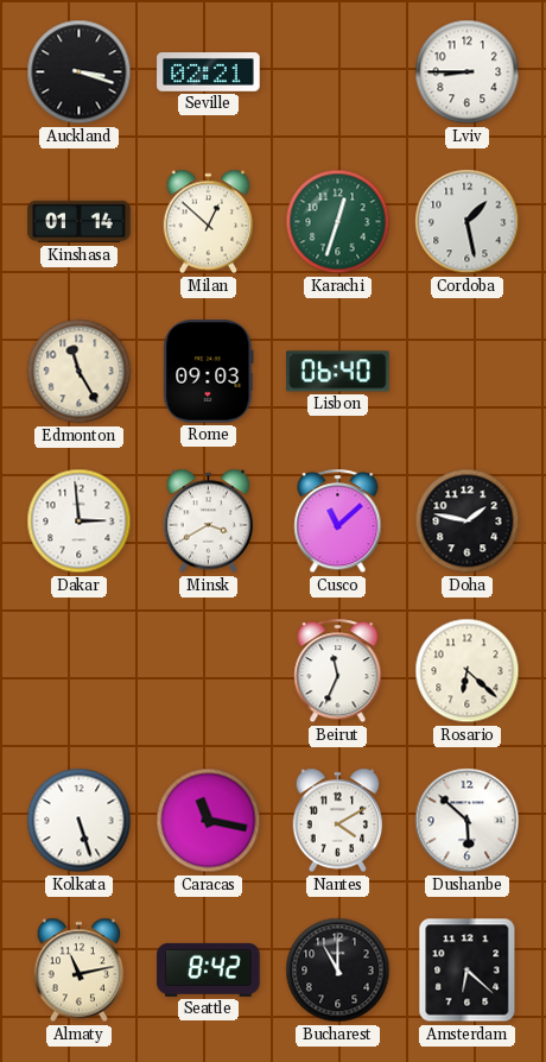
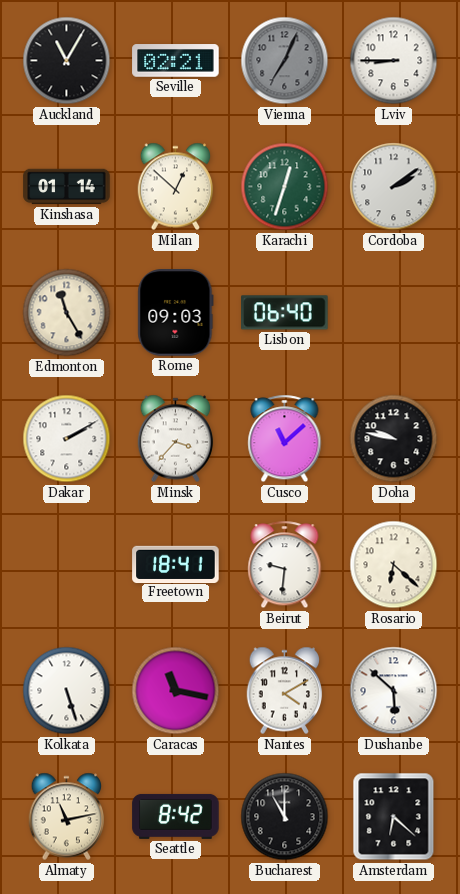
Auckland: 3:18 -> 11:05
Vienna: none -> 7:04
Cordoba: 1:28 -> 2:09
Dakar: 2:59 -> 2:10
Minsk: 3:40 -> 3:37
Doha: 1:47 -> 9:47
Freetown: none -> 18:41
Beirut: 11:34 -> 9:31
